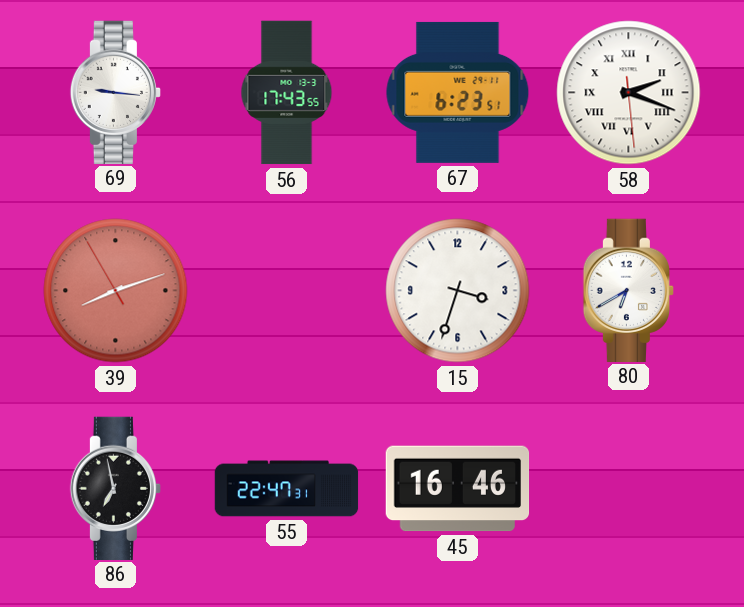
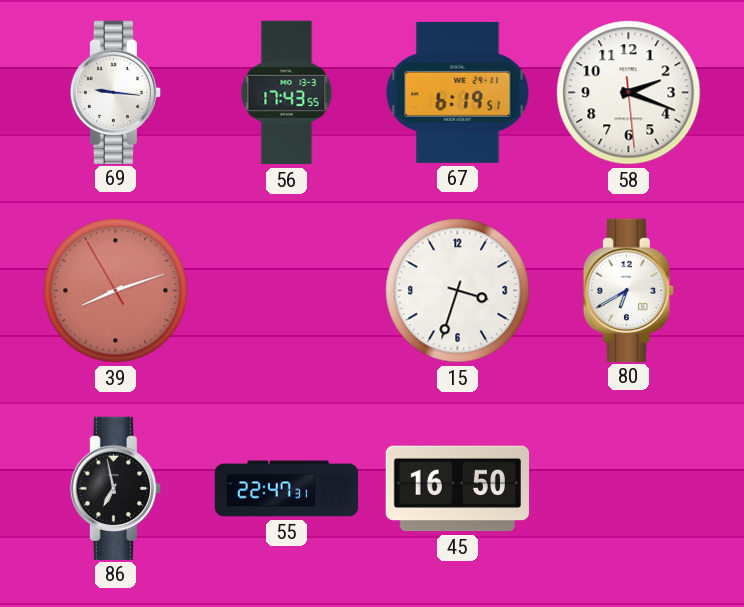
67: 6:23 -> 6:19
58 numerals: Roman -> Arabic
45: 16:46 -> 16:50
